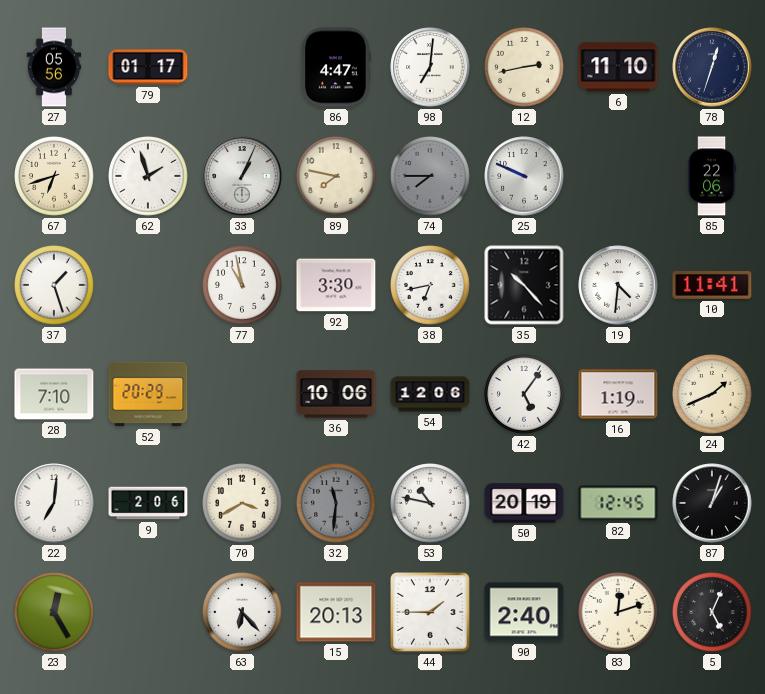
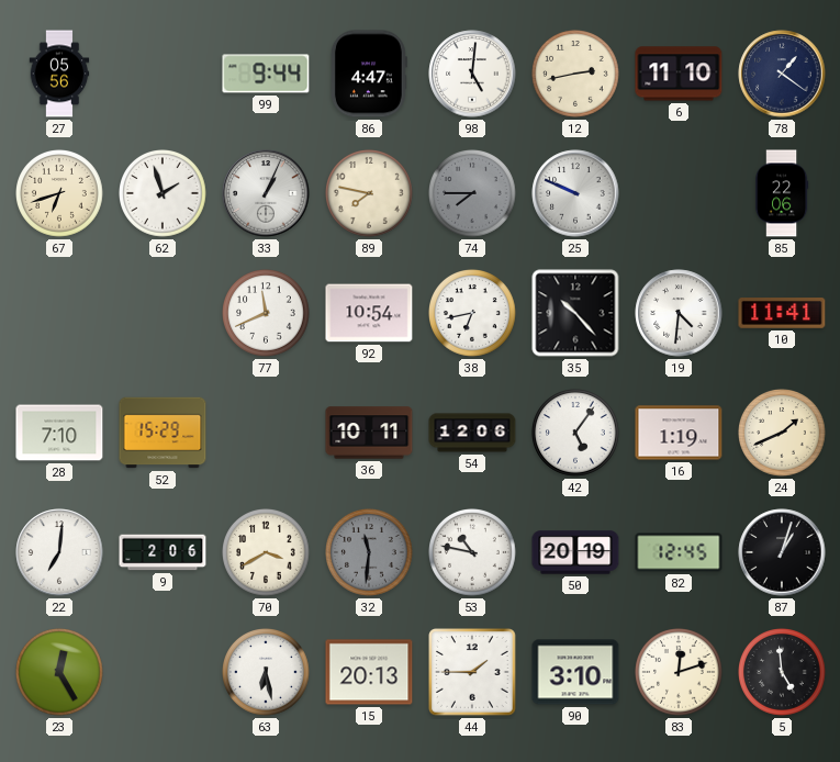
79: 01:17 -> none
99: none -> 9:44
98: 7:01 -> 5:01
78: 12:33 -> 1:21
37: 1:27 -> none
77: 10:58 -> 11:41
92: 3:30 -> 10:54
52: 20:29 -> 15:29
36: 10:06 -> 10:11
63: 6:23 -> 6:28
90: 2:40 -> 3:10
5: 5:04 -> 4:59
